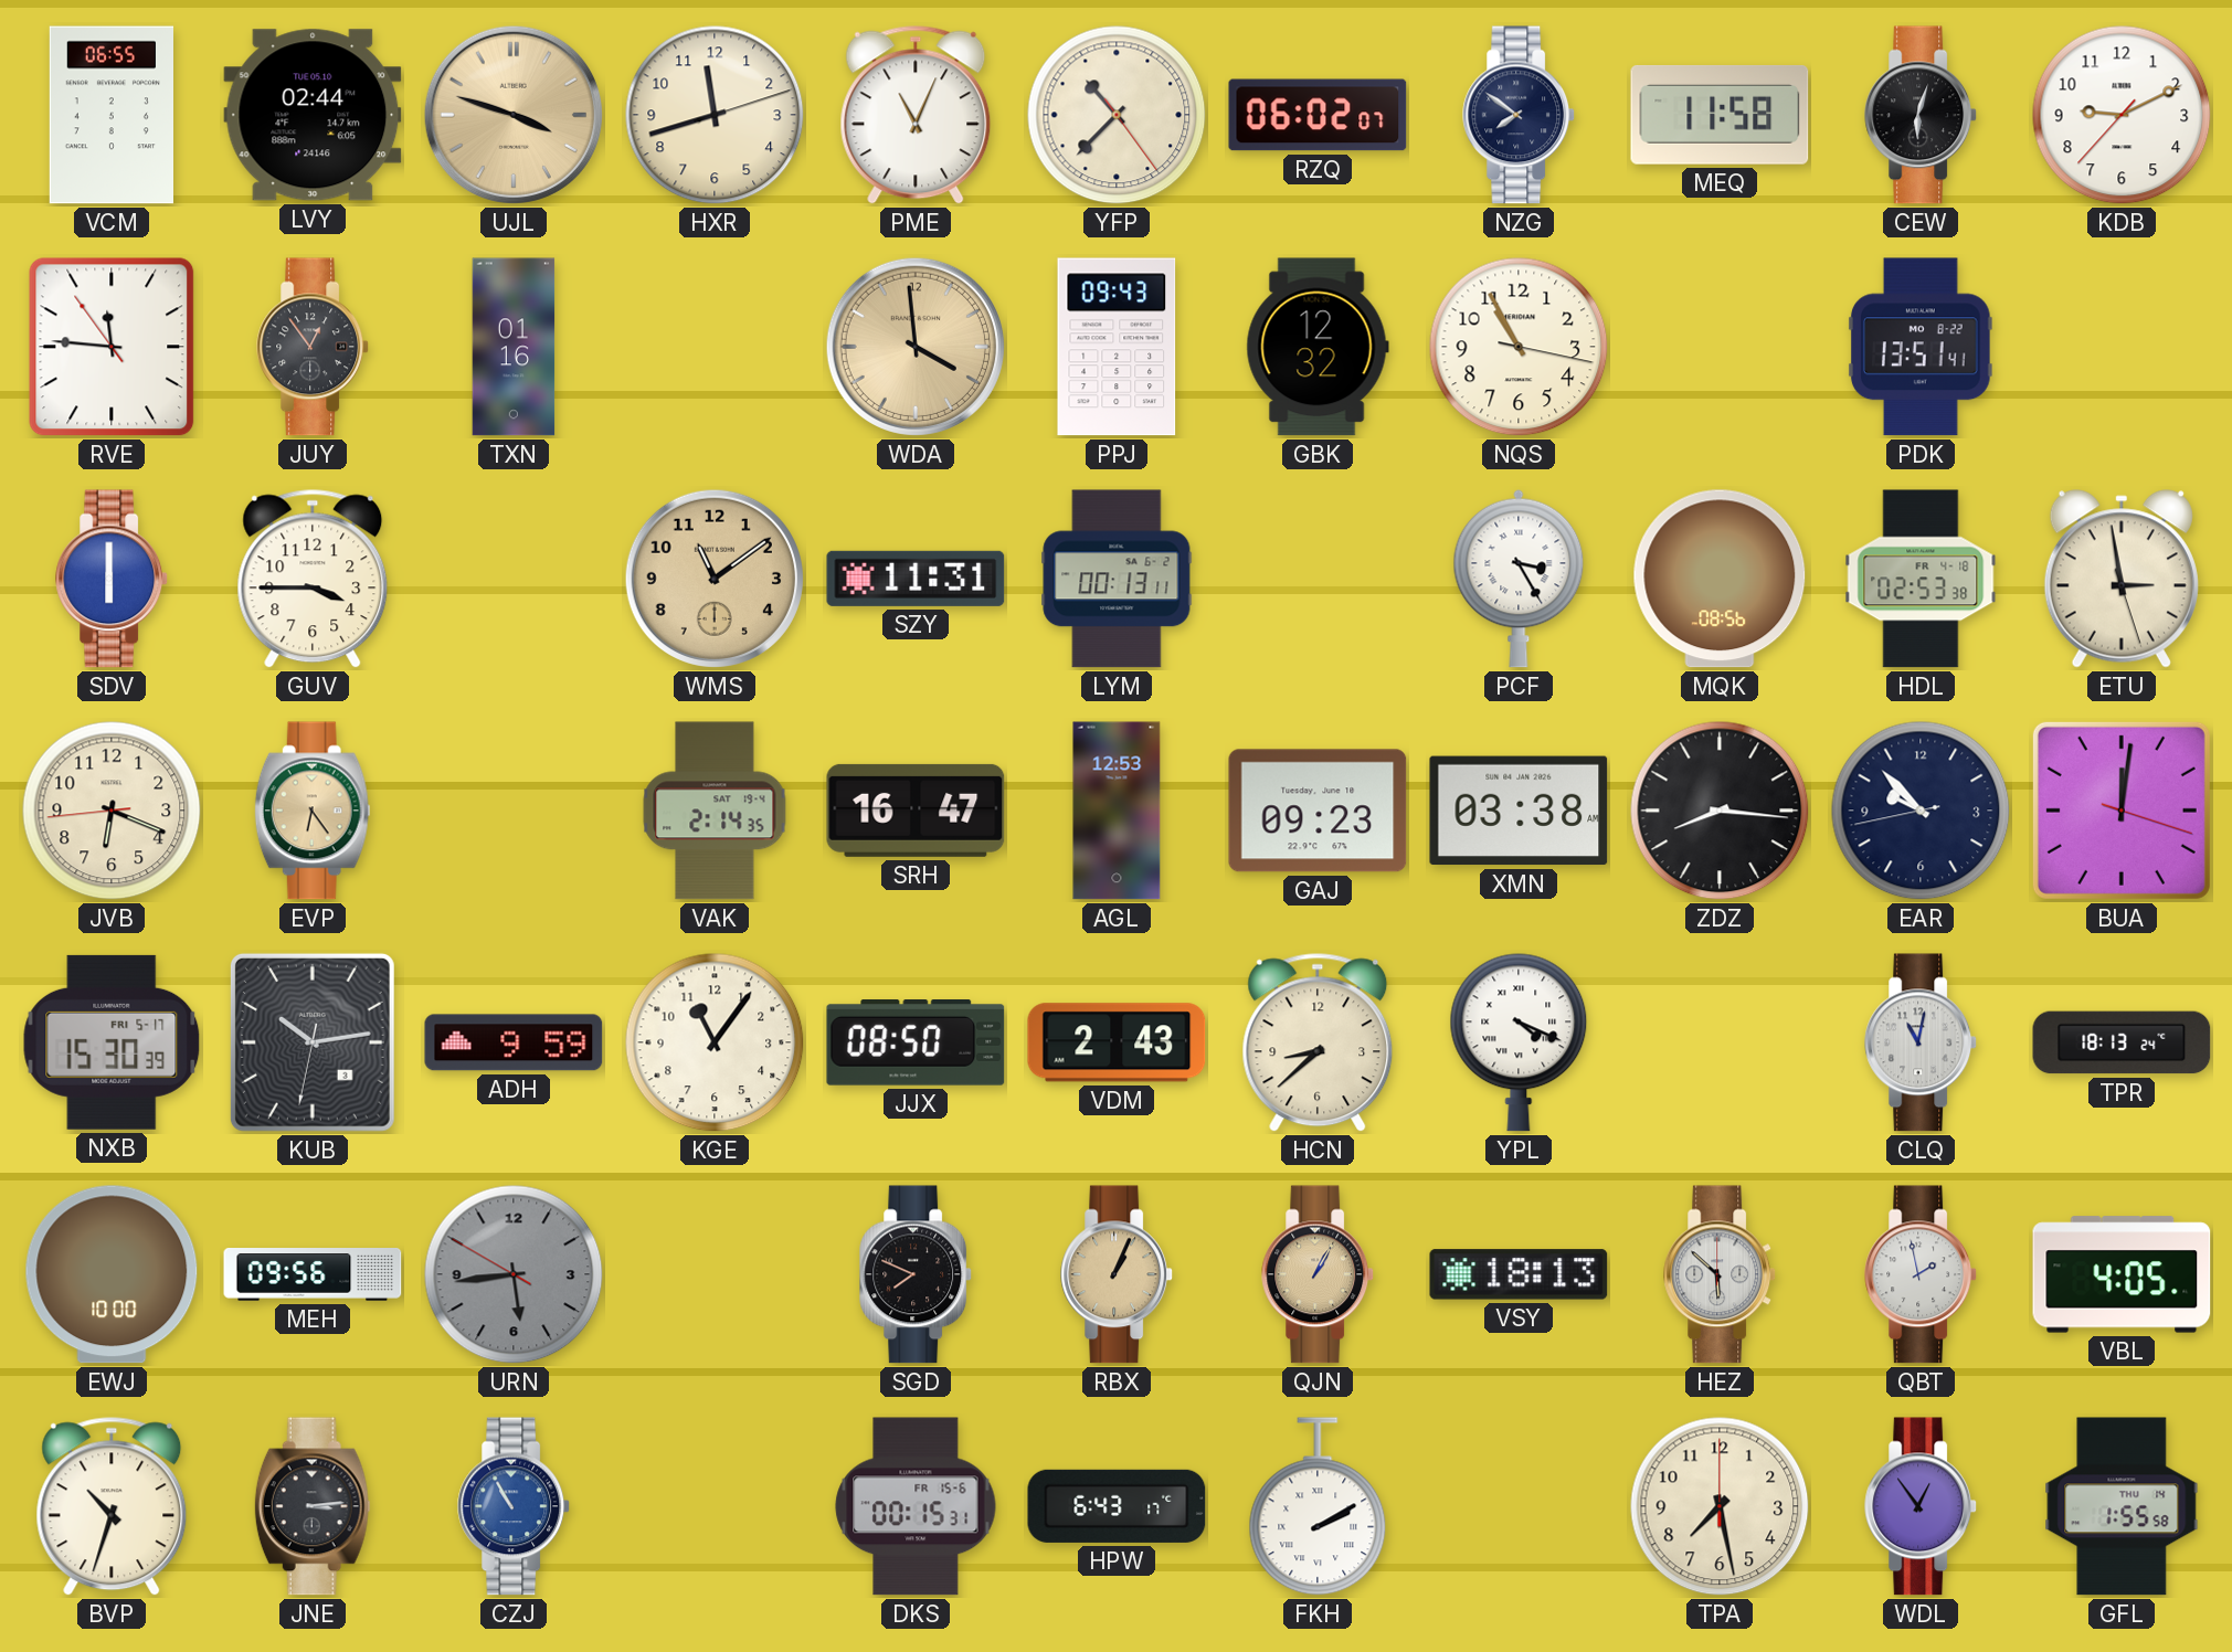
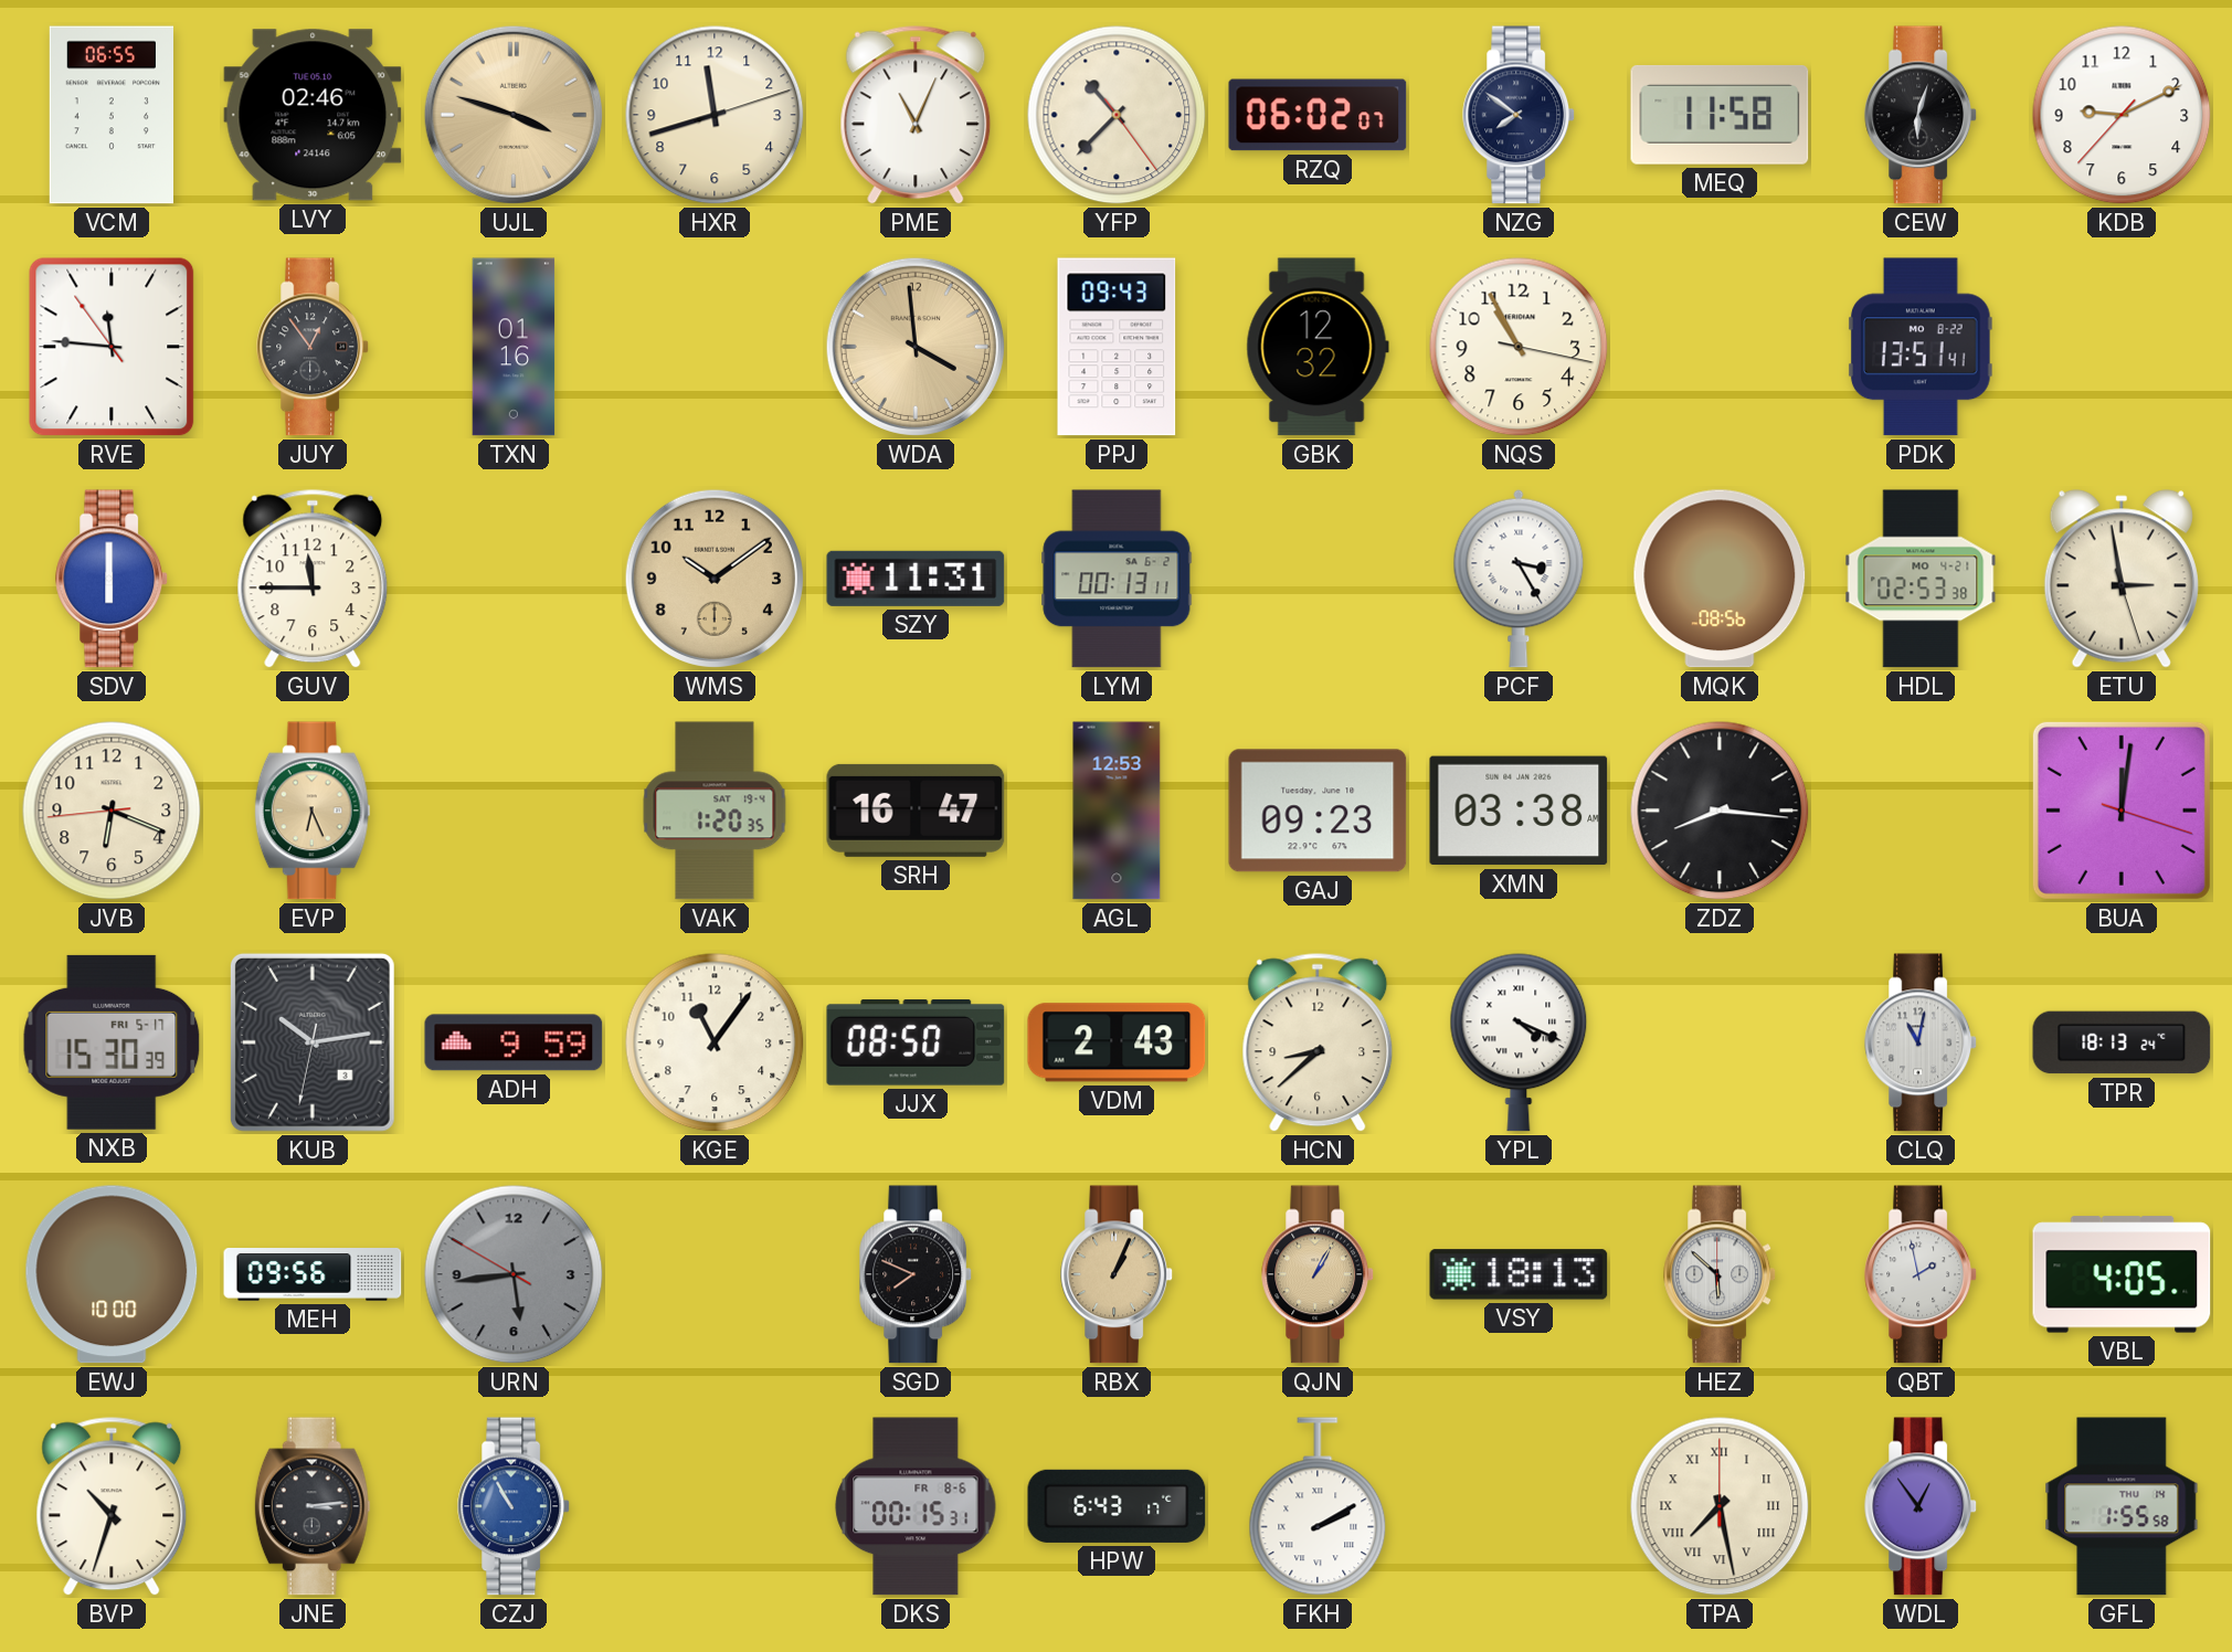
LVY: 02:44 -> 02:46
GUV: 3:45 -> 11:45
WMS: 11:09 -> 10:09
HDL date: FR 4-18 -> MO 4-21
EVP: 6:24 -> 6:26
VAK: 2:14 -> 1:20
EAR: 9:52 -> none
DKS date: FR 15-6 -> FR 8-6
TPA numerals: Arabic -> Roman
